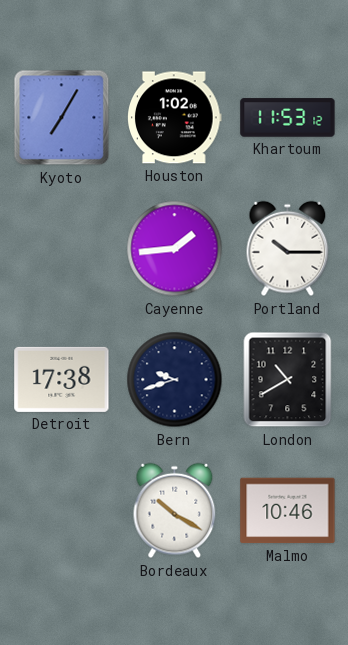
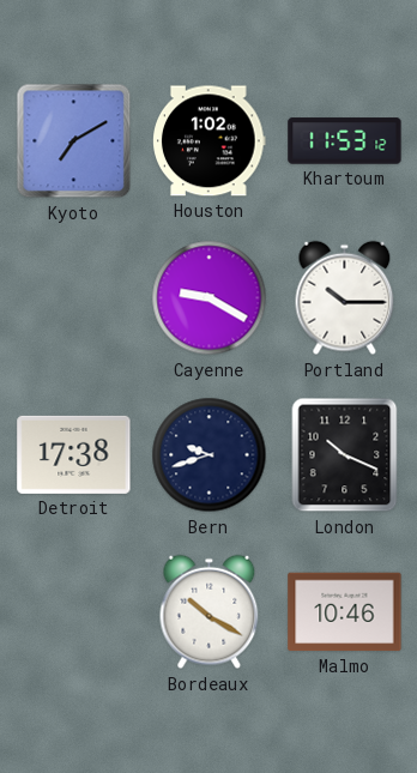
Kyoto: 7:05 -> 7:10
Cayenne: 1:44 -> 9:20
London: 10:40 -> 10:19
